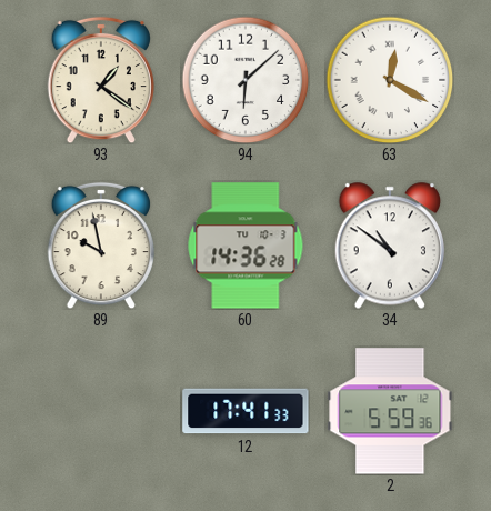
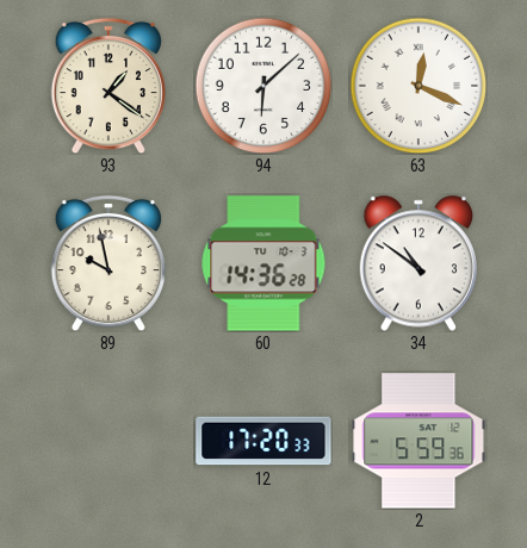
63: 12:20 -> 12:19
12: 17:41 -> 17:20
